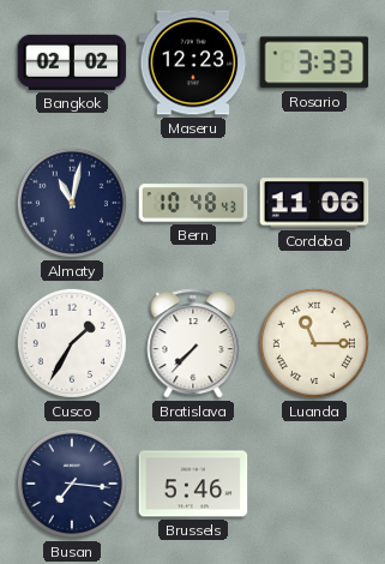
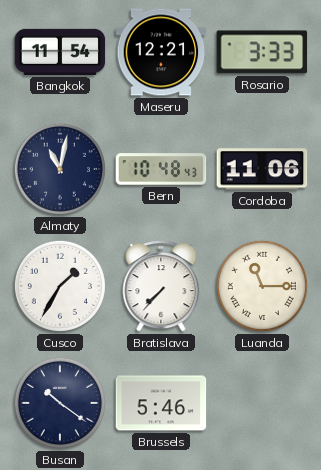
Bangkok: 02:02 -> 11:54
Maseru: 12:23 -> 12:21
Busan: 7:16 -> 10:21
